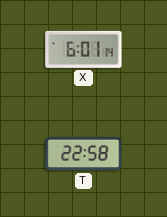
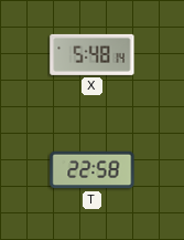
X: 6:01 -> 5:48
